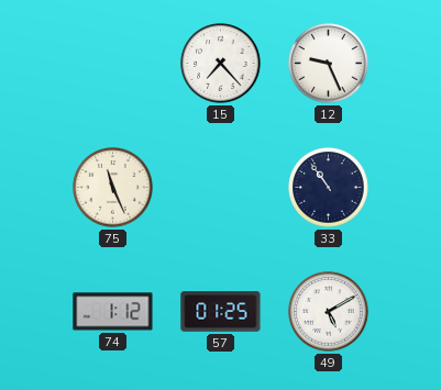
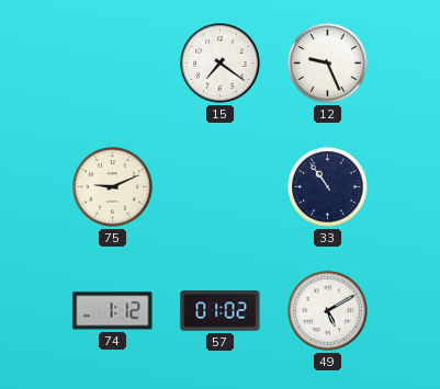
15: 7:23 -> 7:21
75: 11:26 -> 9:11
57: 01:25 -> 01:02
